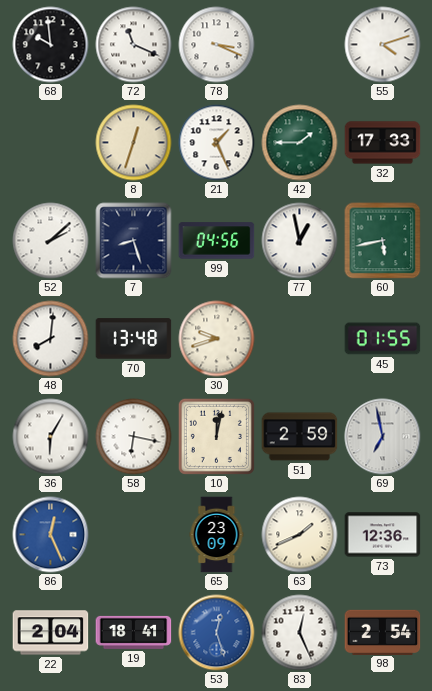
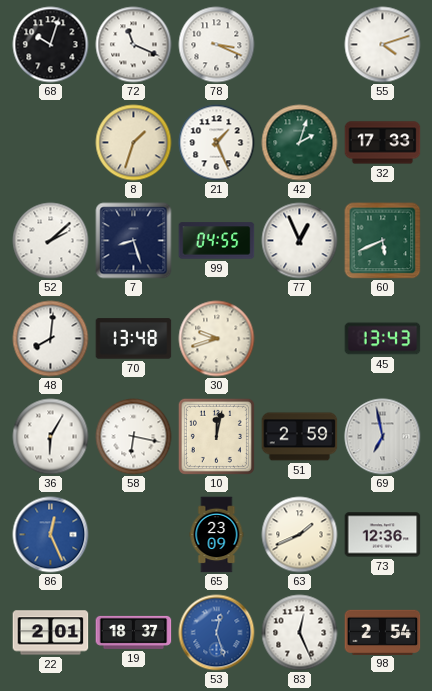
68: 9:59 -> 10:03
8: 12:33 -> 1:33
42: 1:45 -> 2:03
99: 04:56 -> 04:55
77: 12:58 -> 12:56
60: 5:43 -> 5:41
45: 01:55 -> 13:43
22: 2:04 -> 2:01
19: 18:41 -> 18:37
